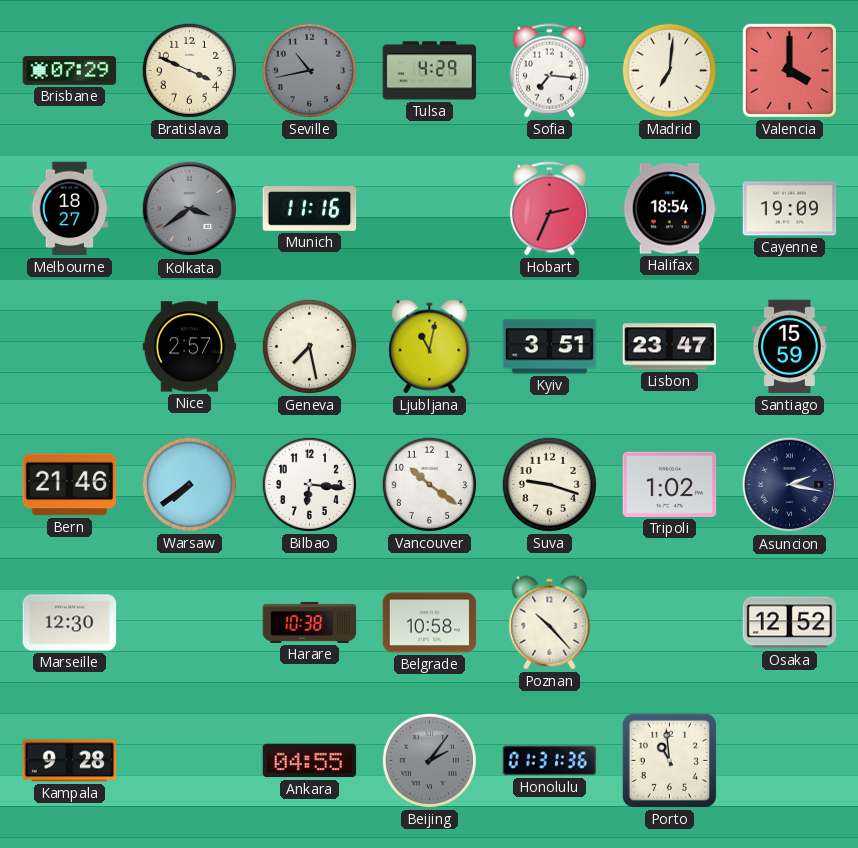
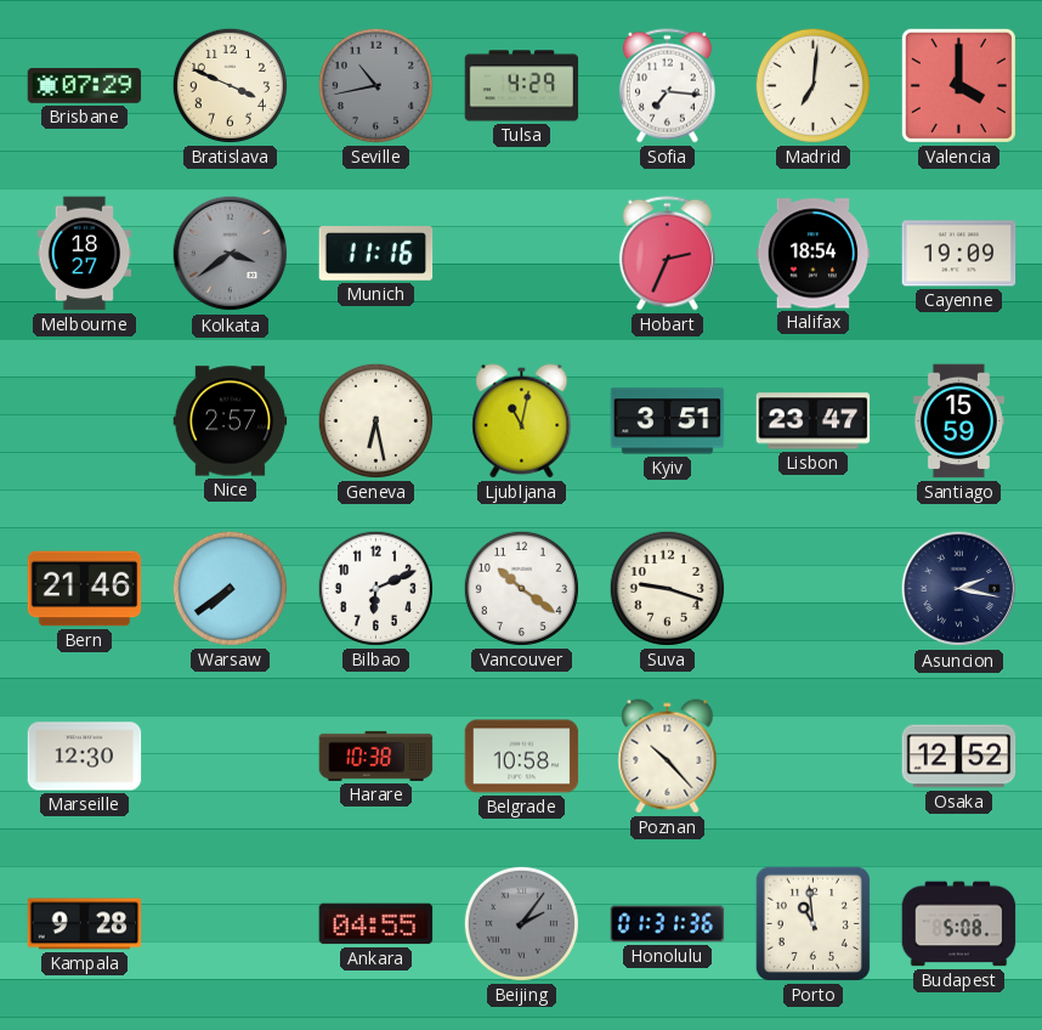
Geneva: 7:28 -> 6:28
Bilbao: 6:16 -> 6:11
Tripoli: 1:02 -> none
Budapest: none -> 5:08
